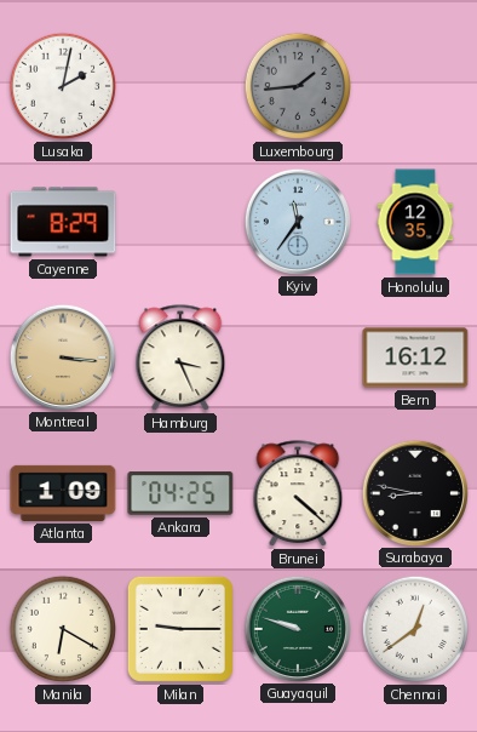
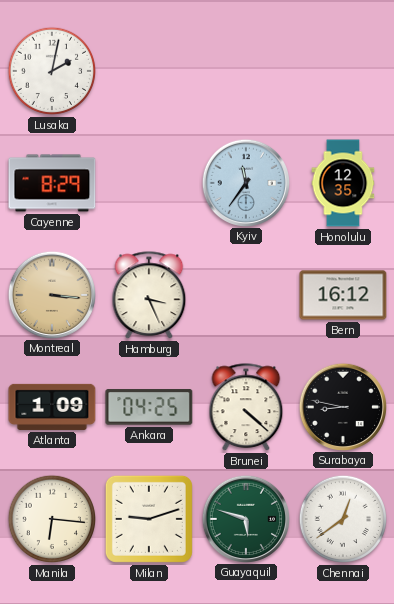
Luxembourg: 1:44 -> none
Manila: 6:20 -> 6:16
Milan: 9:15 -> 9:12
Guayaquil: 9:48 -> 5:48
